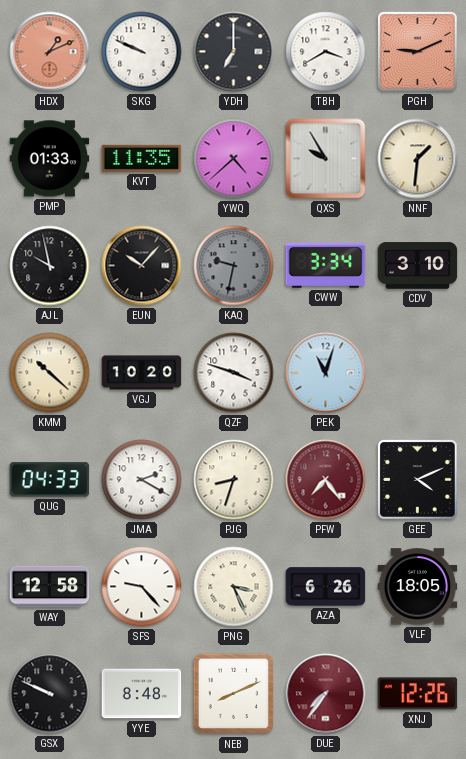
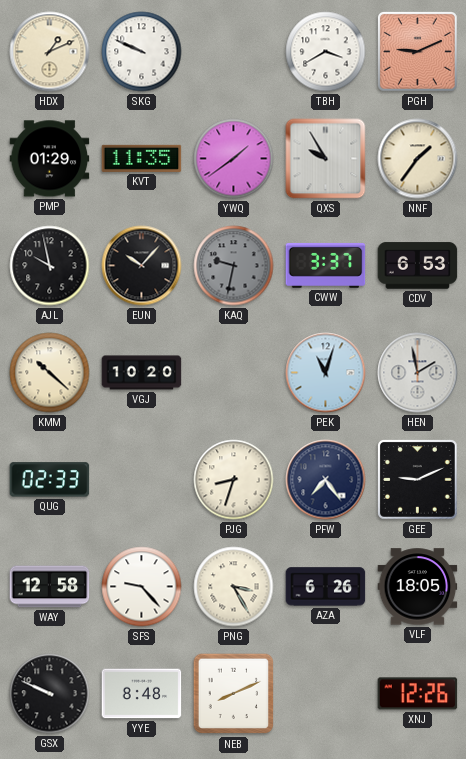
HDX dial: salmon -> cream
YDH: 7:00 -> none
PMP: 01:33 -> 01:29
YWQ: 4:38 -> 1:39
NNF: 1:31 -> 1:36
CWW: 3:34 -> 3:37
CDV: 3:10 -> 6:53
QZF: 3:48 -> none
HEN: none -> 1:58
QUG: 04:33 -> 02:33
JMA: 2:20 -> none
PFW dial: burgundy -> navy
GEE: 4:11 -> 9:11
PNG: 3:26 -> 3:25
DUE: 7:36 -> none
